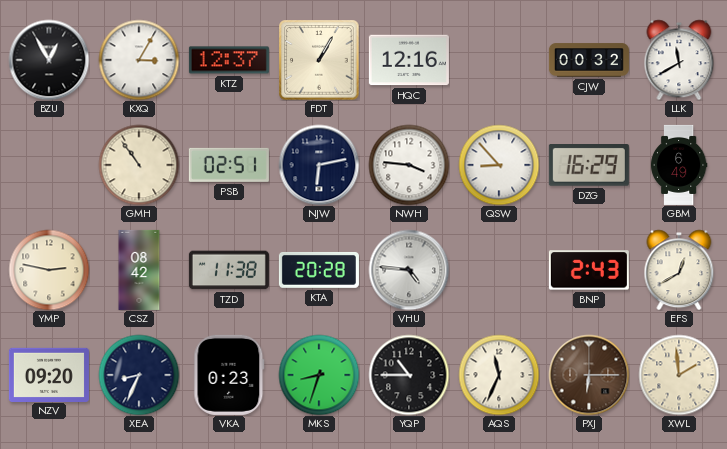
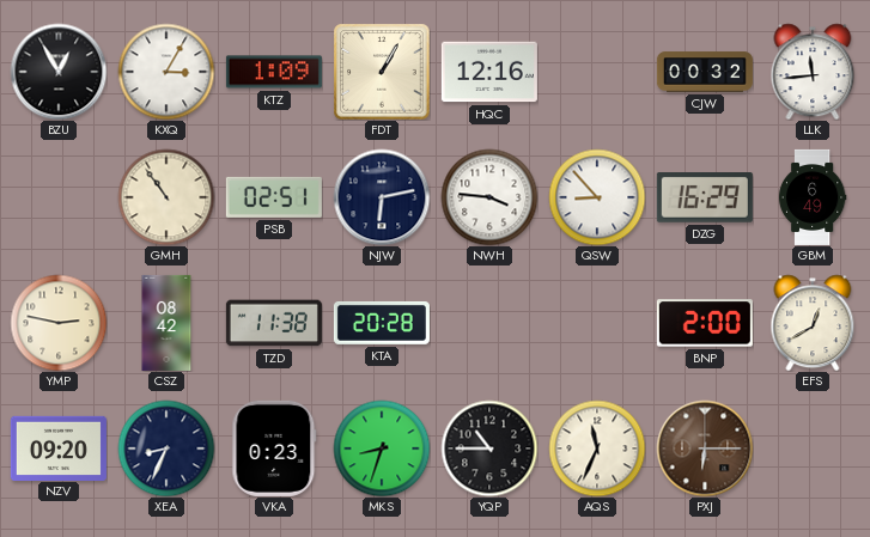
KTZ: 12:37 -> 1:09
LLK: 11:40 -> 11:44
VHU: 4:46 -> none
BNP: 2:43 -> 2:00
XWL: 1:59 -> none
